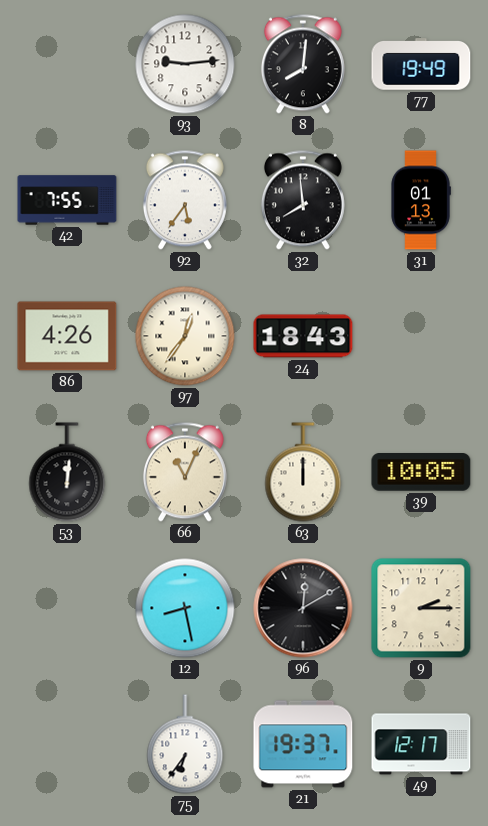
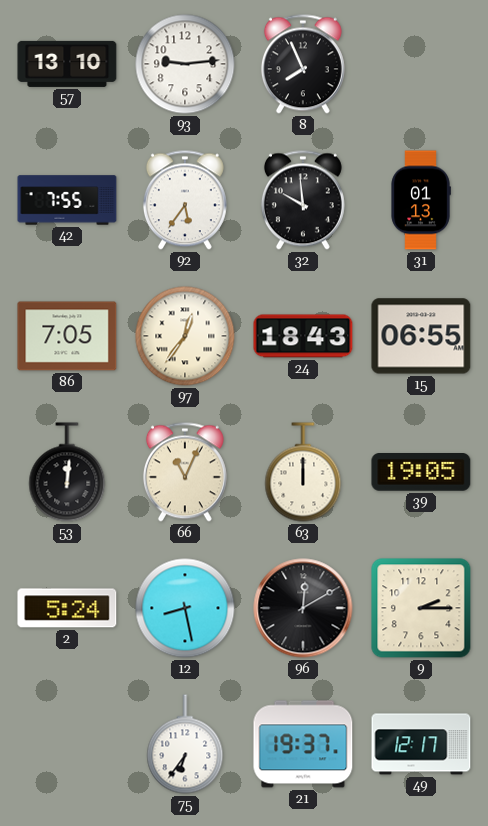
57: none -> 13:10
8: 8:01 -> 7:56
77: 19:49 -> none
32: 7:59 -> 9:59
86: 4:26 -> 7:05
15: none -> 06:55
39: 10:05 -> 19:05
2: none -> 5:24
